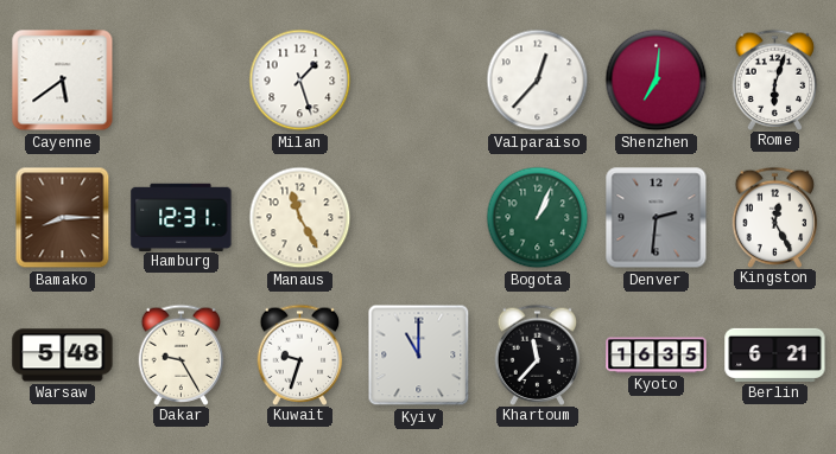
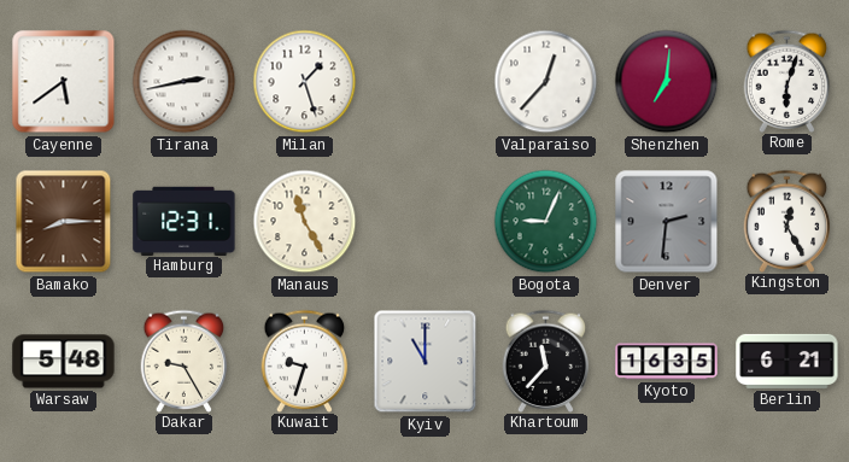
Tirana: none -> 2:43
Bogota: 1:04 -> 9:04
